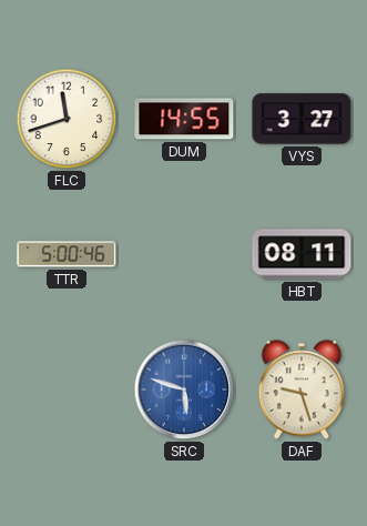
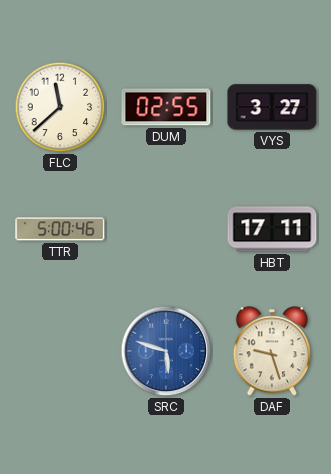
FLC: 11:42 -> 11:38
DUM: 14:55 -> 02:55
HBT: 08:11 -> 17:11
